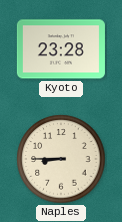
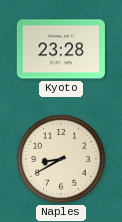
Naples: 8:45 -> 8:40
